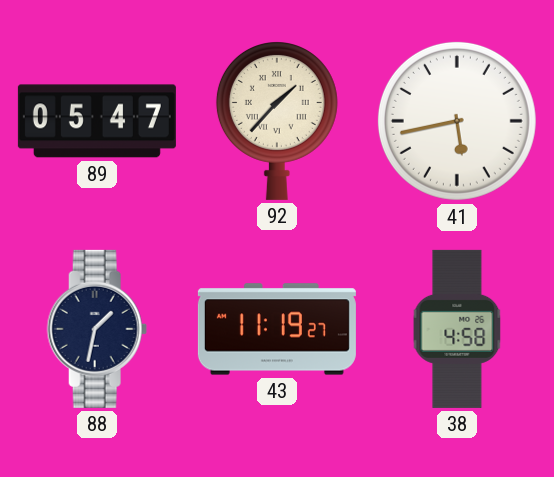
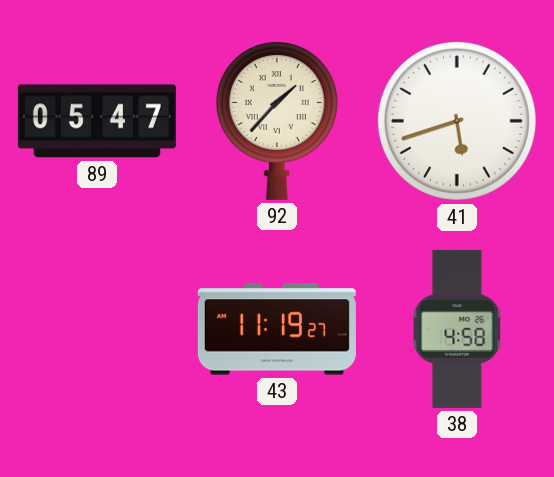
41: 5:43 -> 5:42
88: 1:32 -> none
